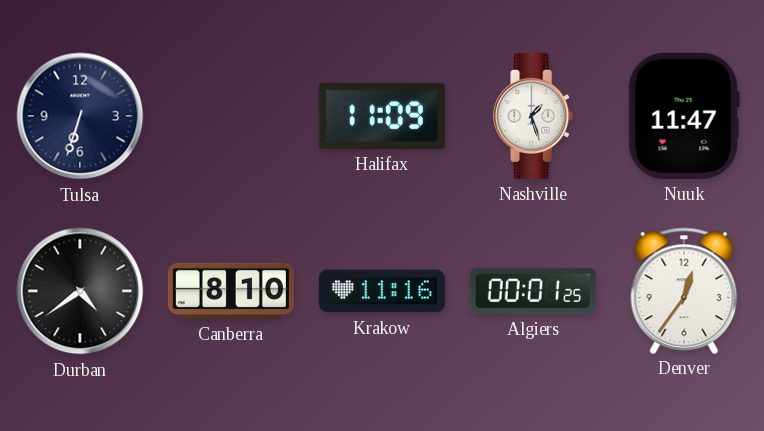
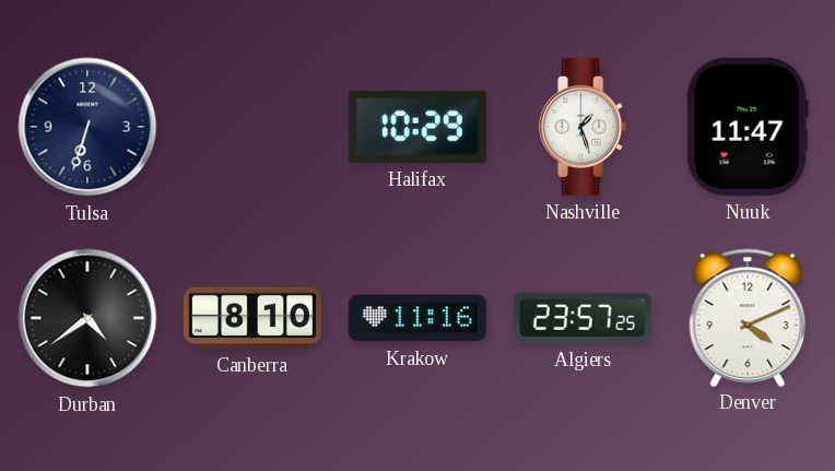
Halifax: 11:09 -> 10:29
Algiers: 00:01 -> 23:57
Denver: 12:36 -> 4:11
